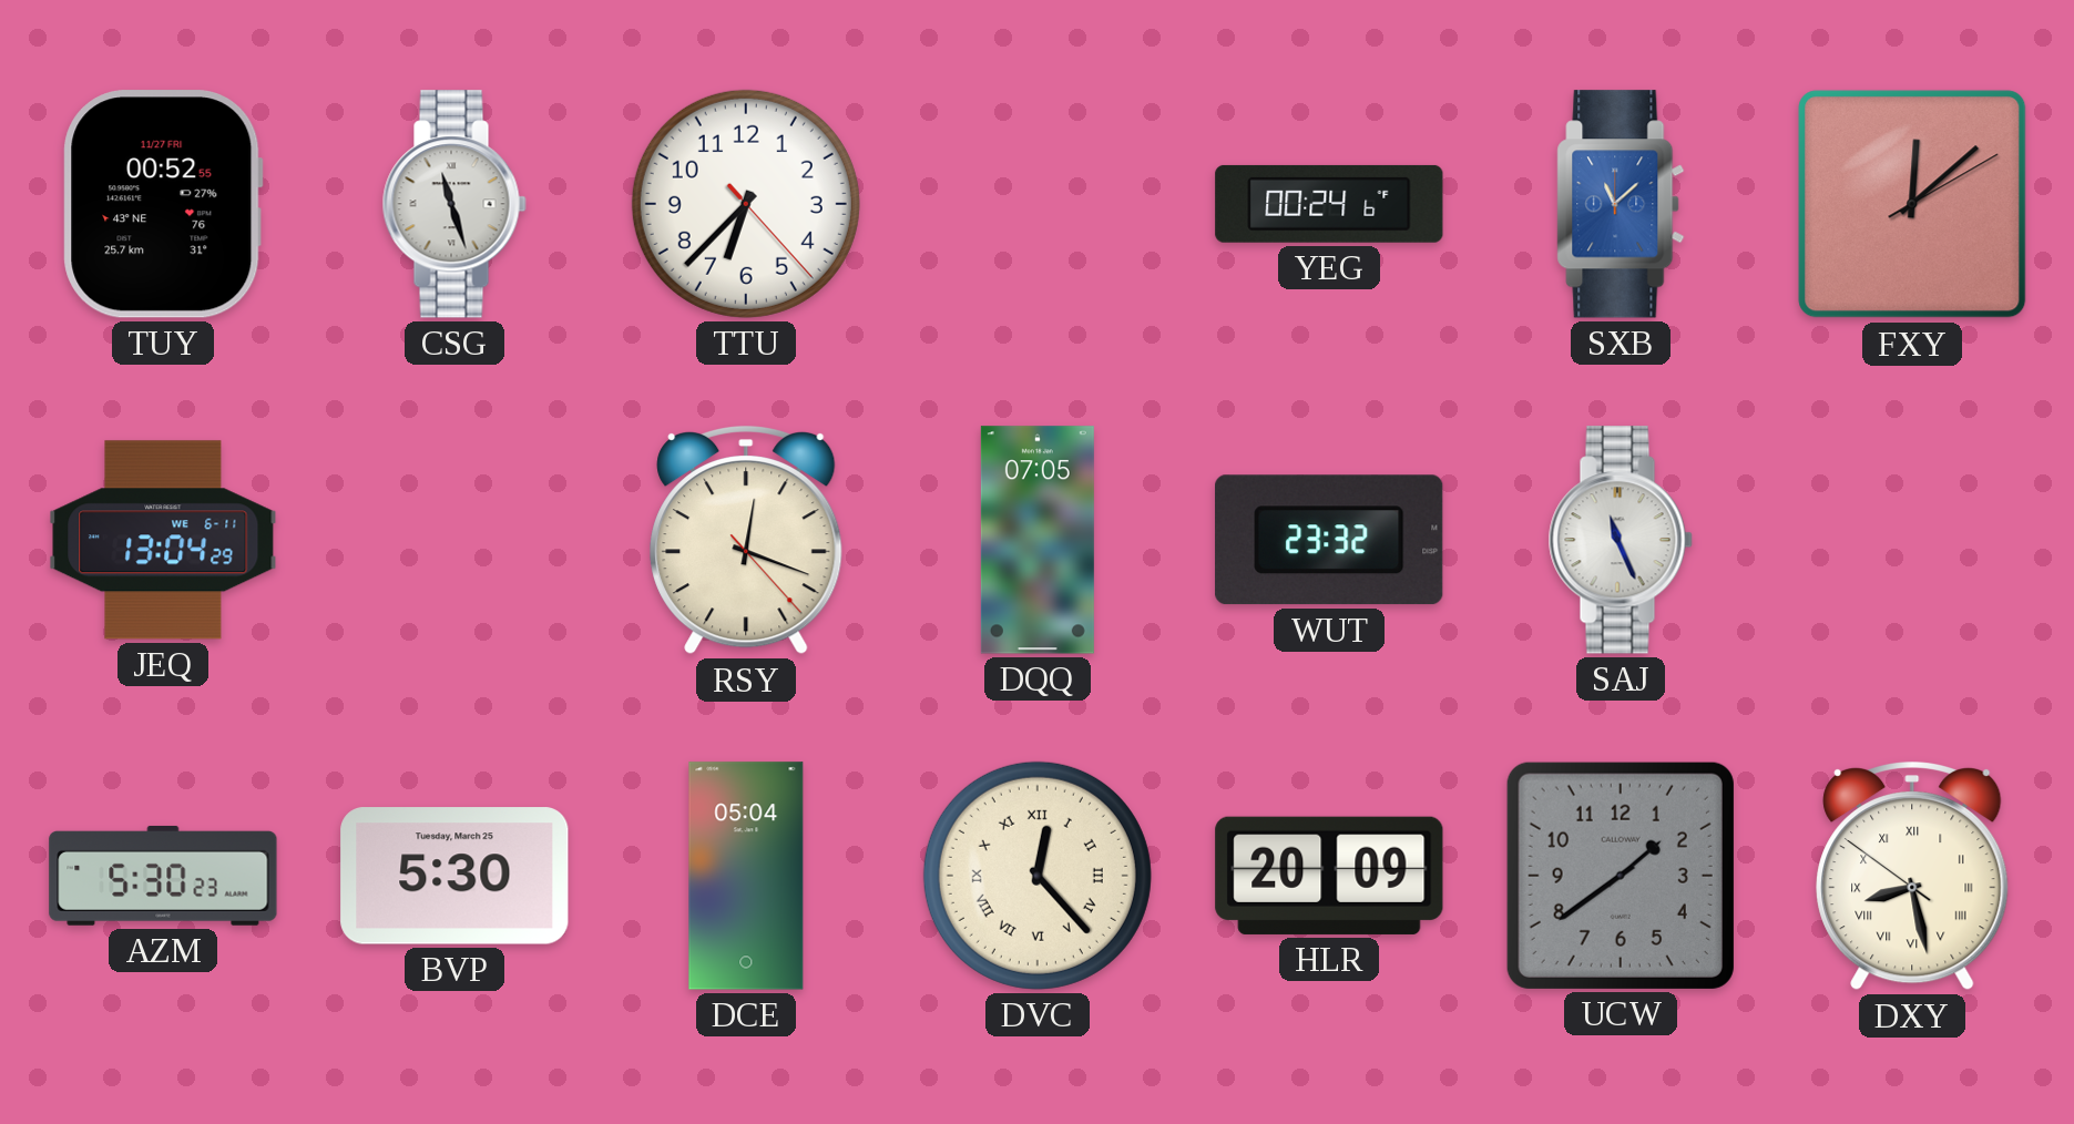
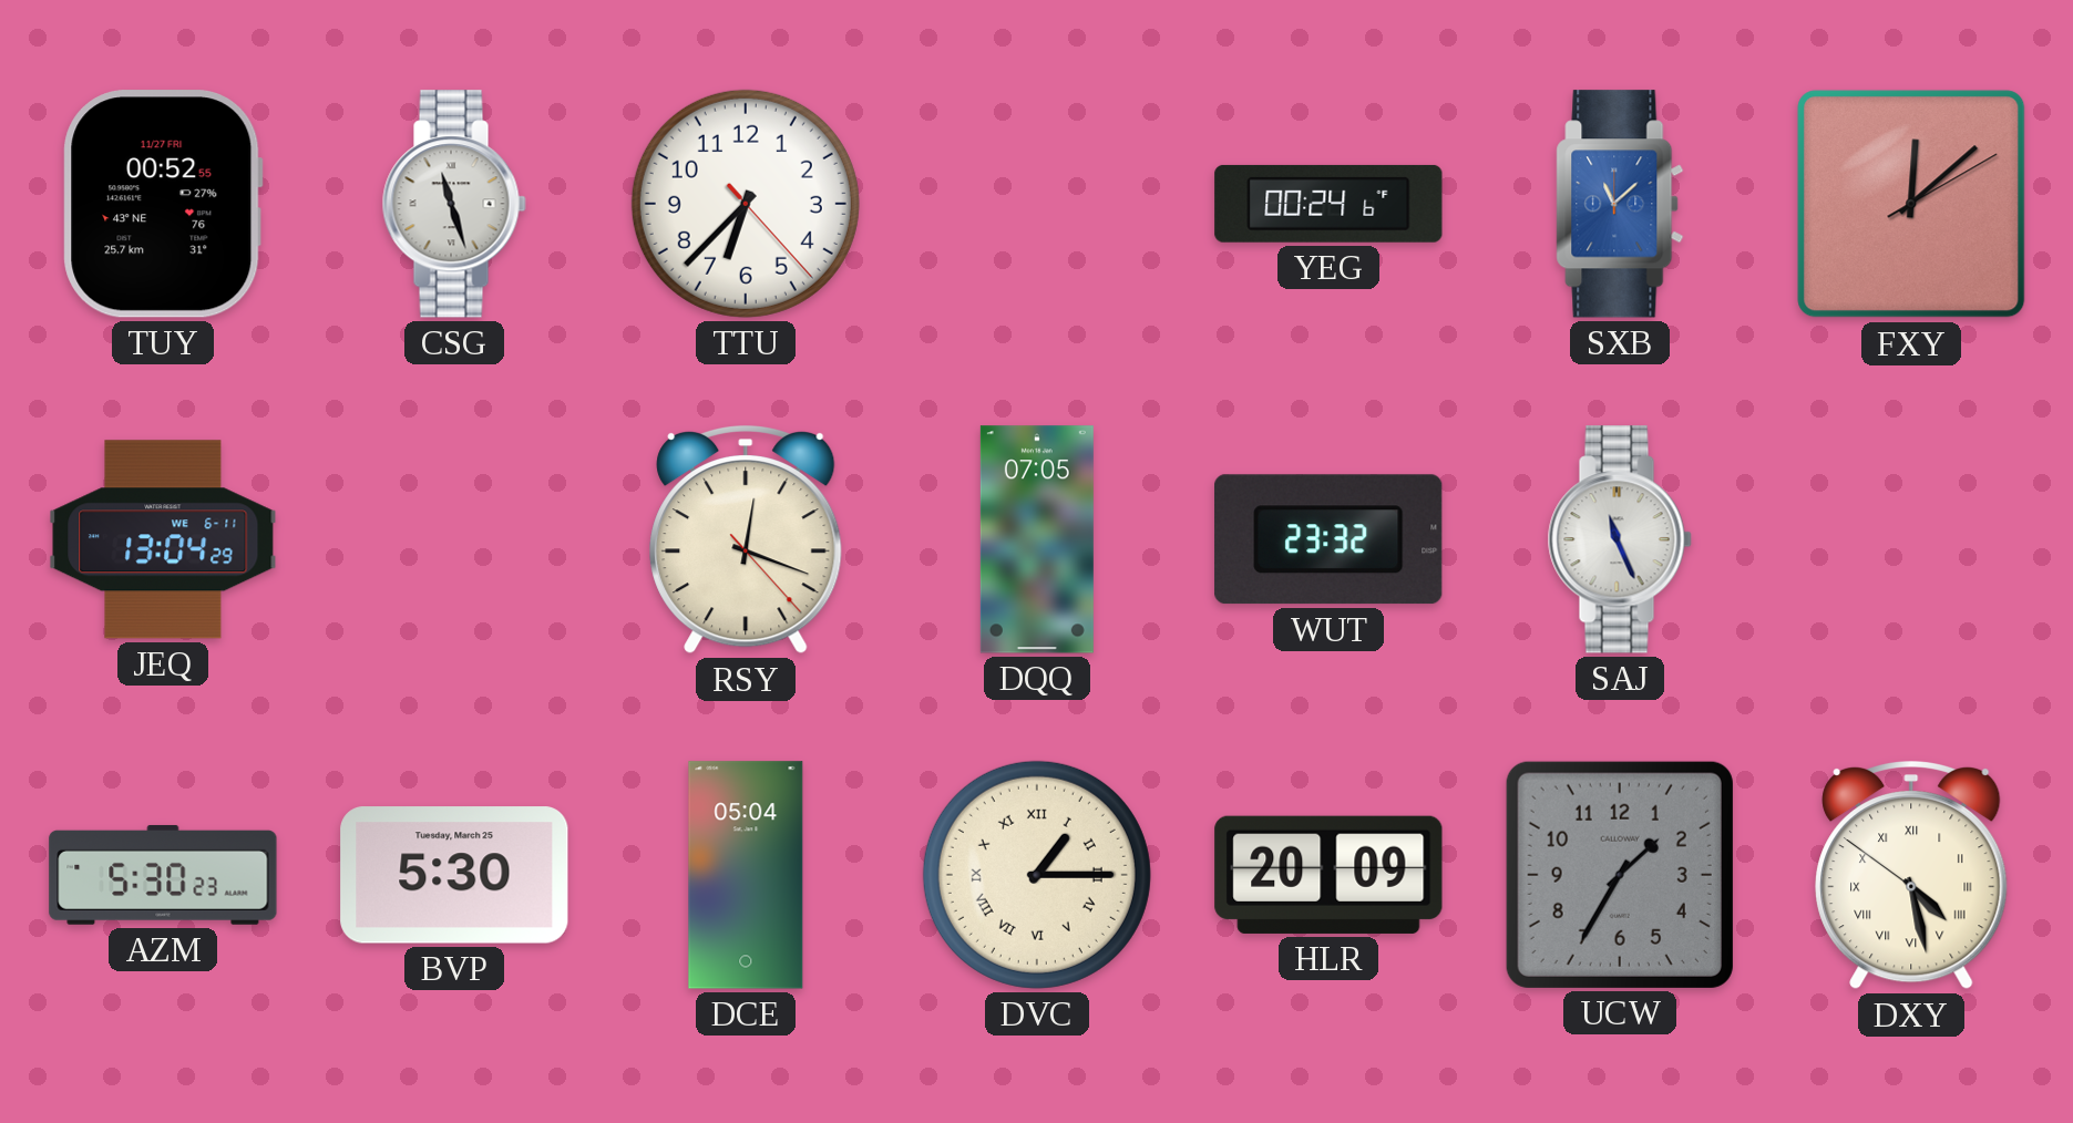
DVC: 12:23 -> 1:15
UCW: 1:39 -> 1:35
DXY: 8:27 -> 4:27
